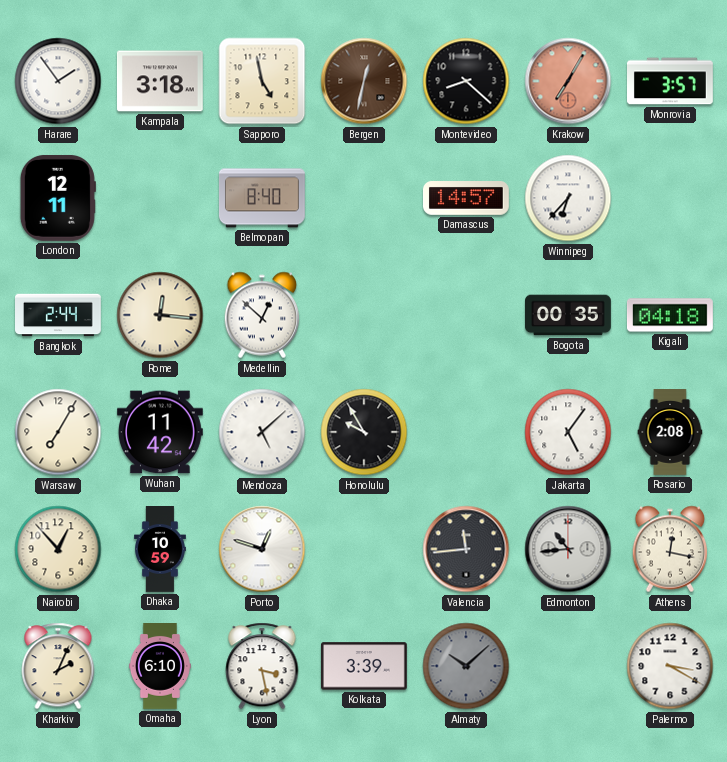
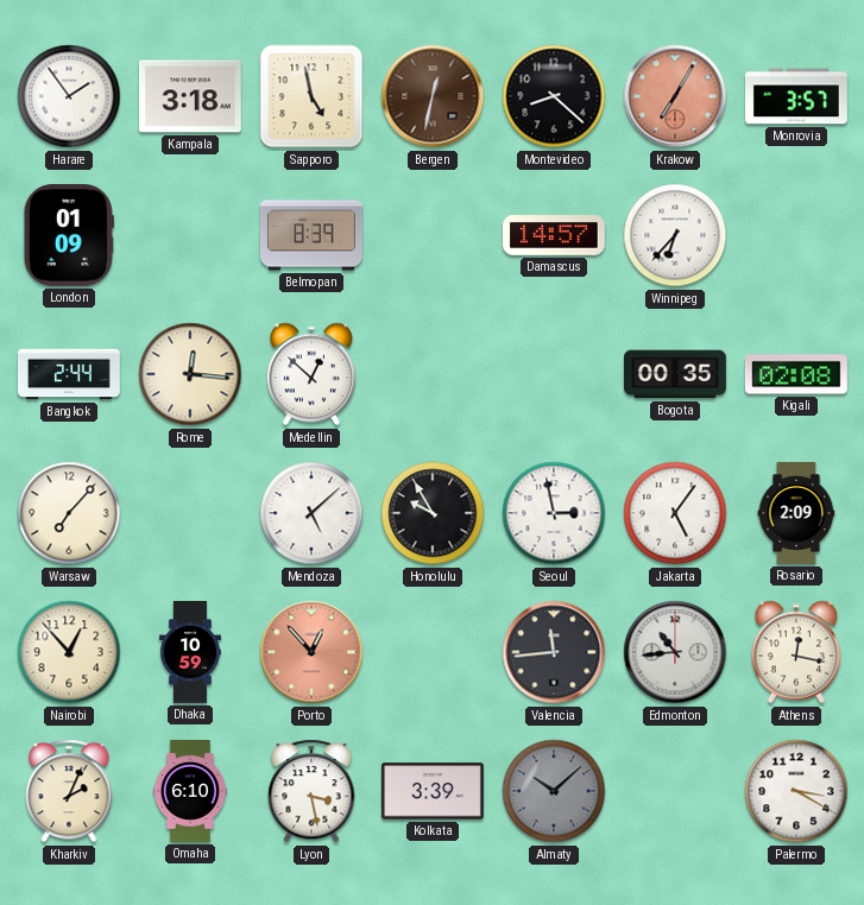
London: 12:11 -> 01:09
Belmopan: 8:40 -> 8:39
Kigali: 04:18 -> 02:08
Warsaw: 7:05 -> 7:07
Wuhan: 11:42 -> none
Seoul: none -> 2:58
Rosario: 2:08 -> 2:09
Porto: 12:48 -> 12:53
Porto dial: white -> salmon
